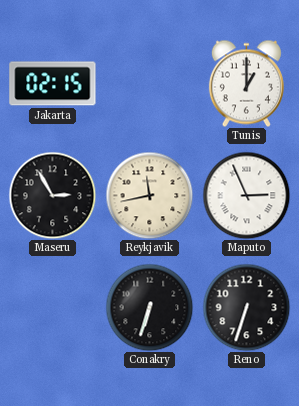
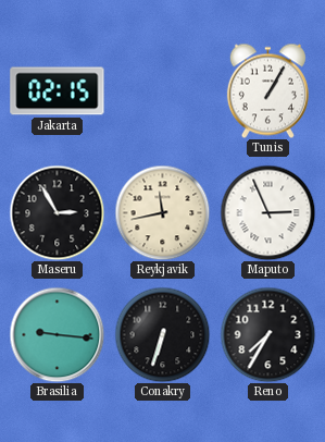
Tunis: 1:00 -> 1:05
Brasilia: none -> 9:16
Reno: 6:33 -> 7:35
